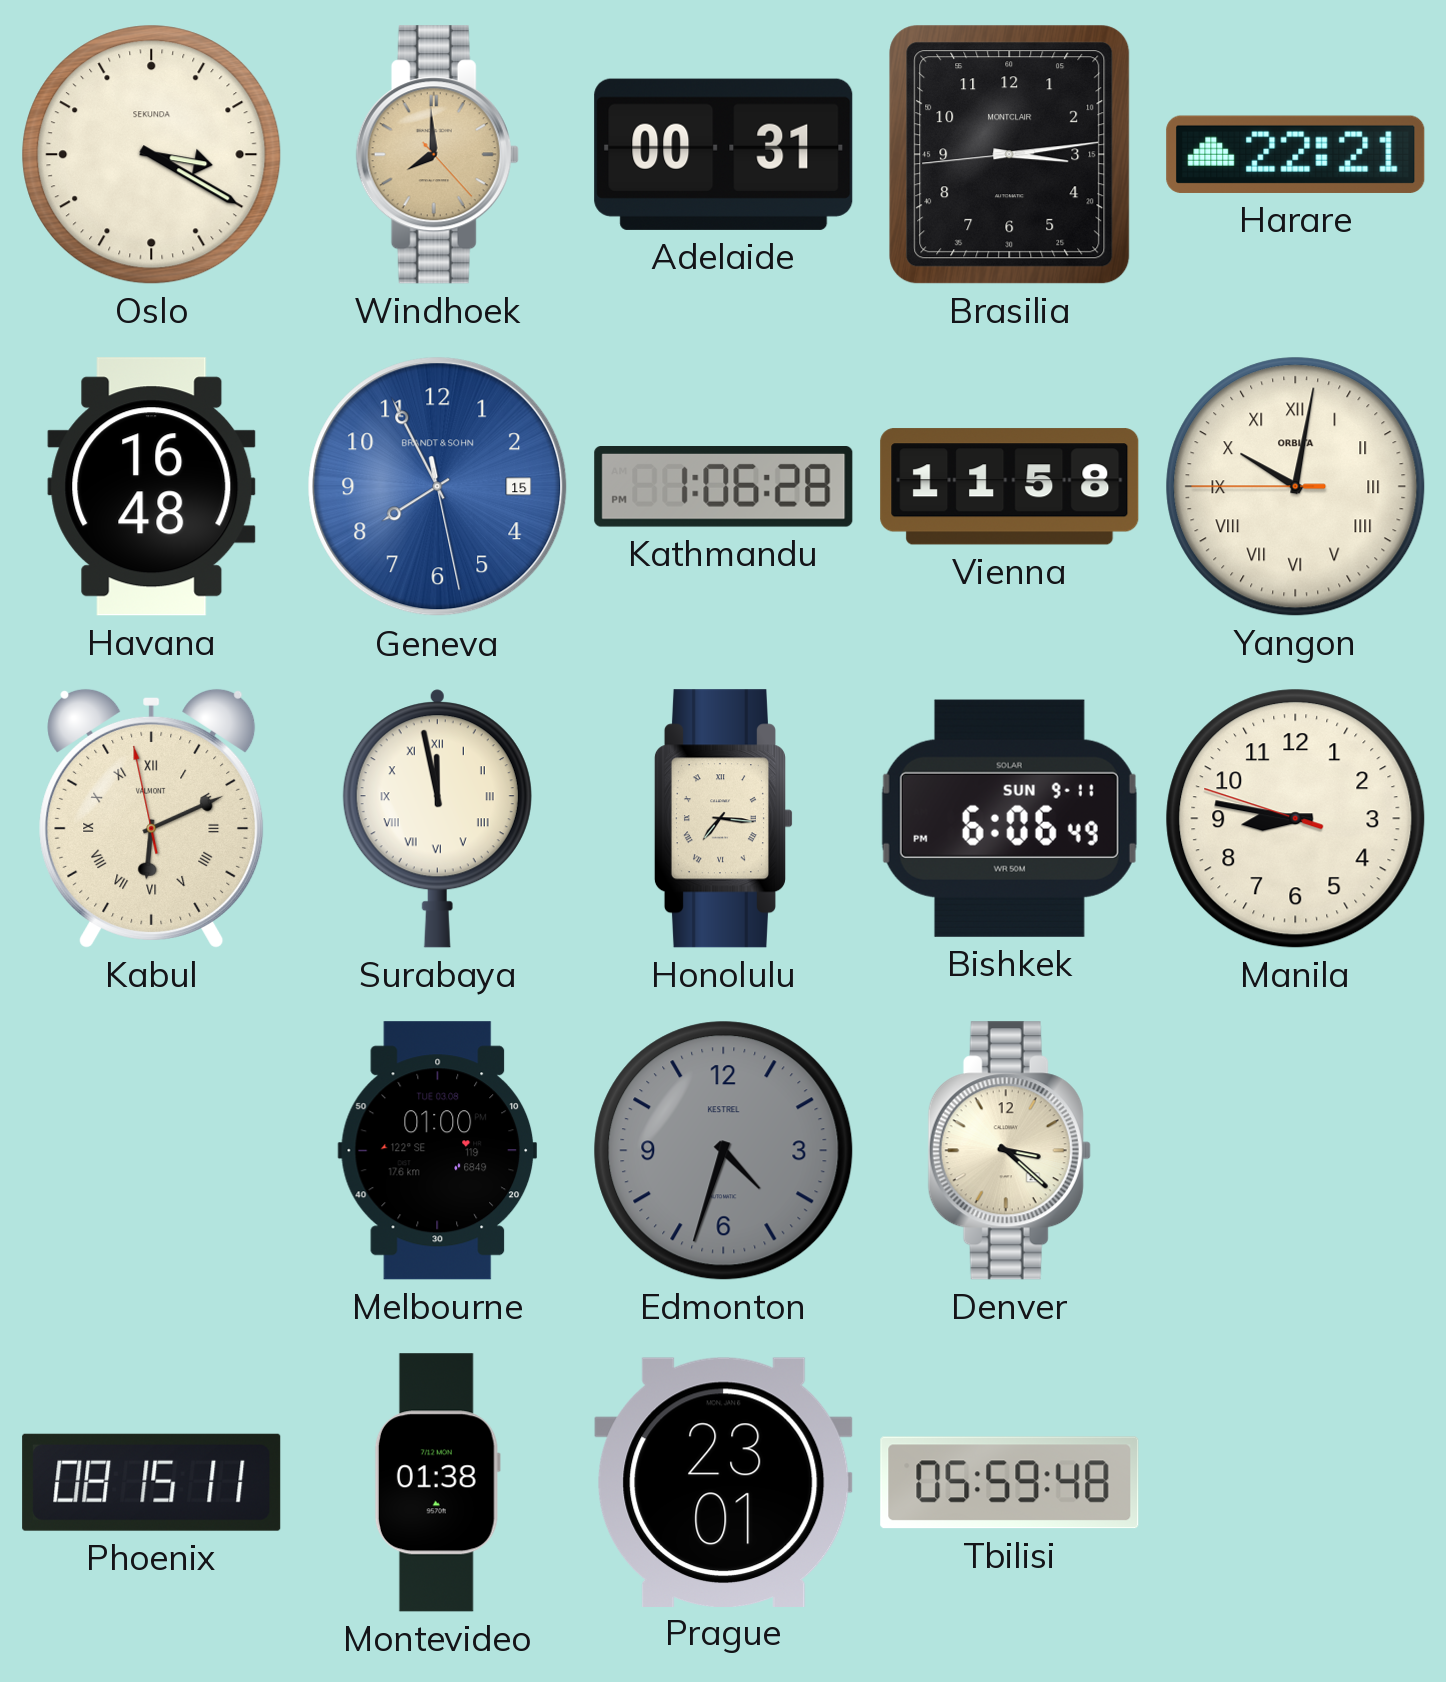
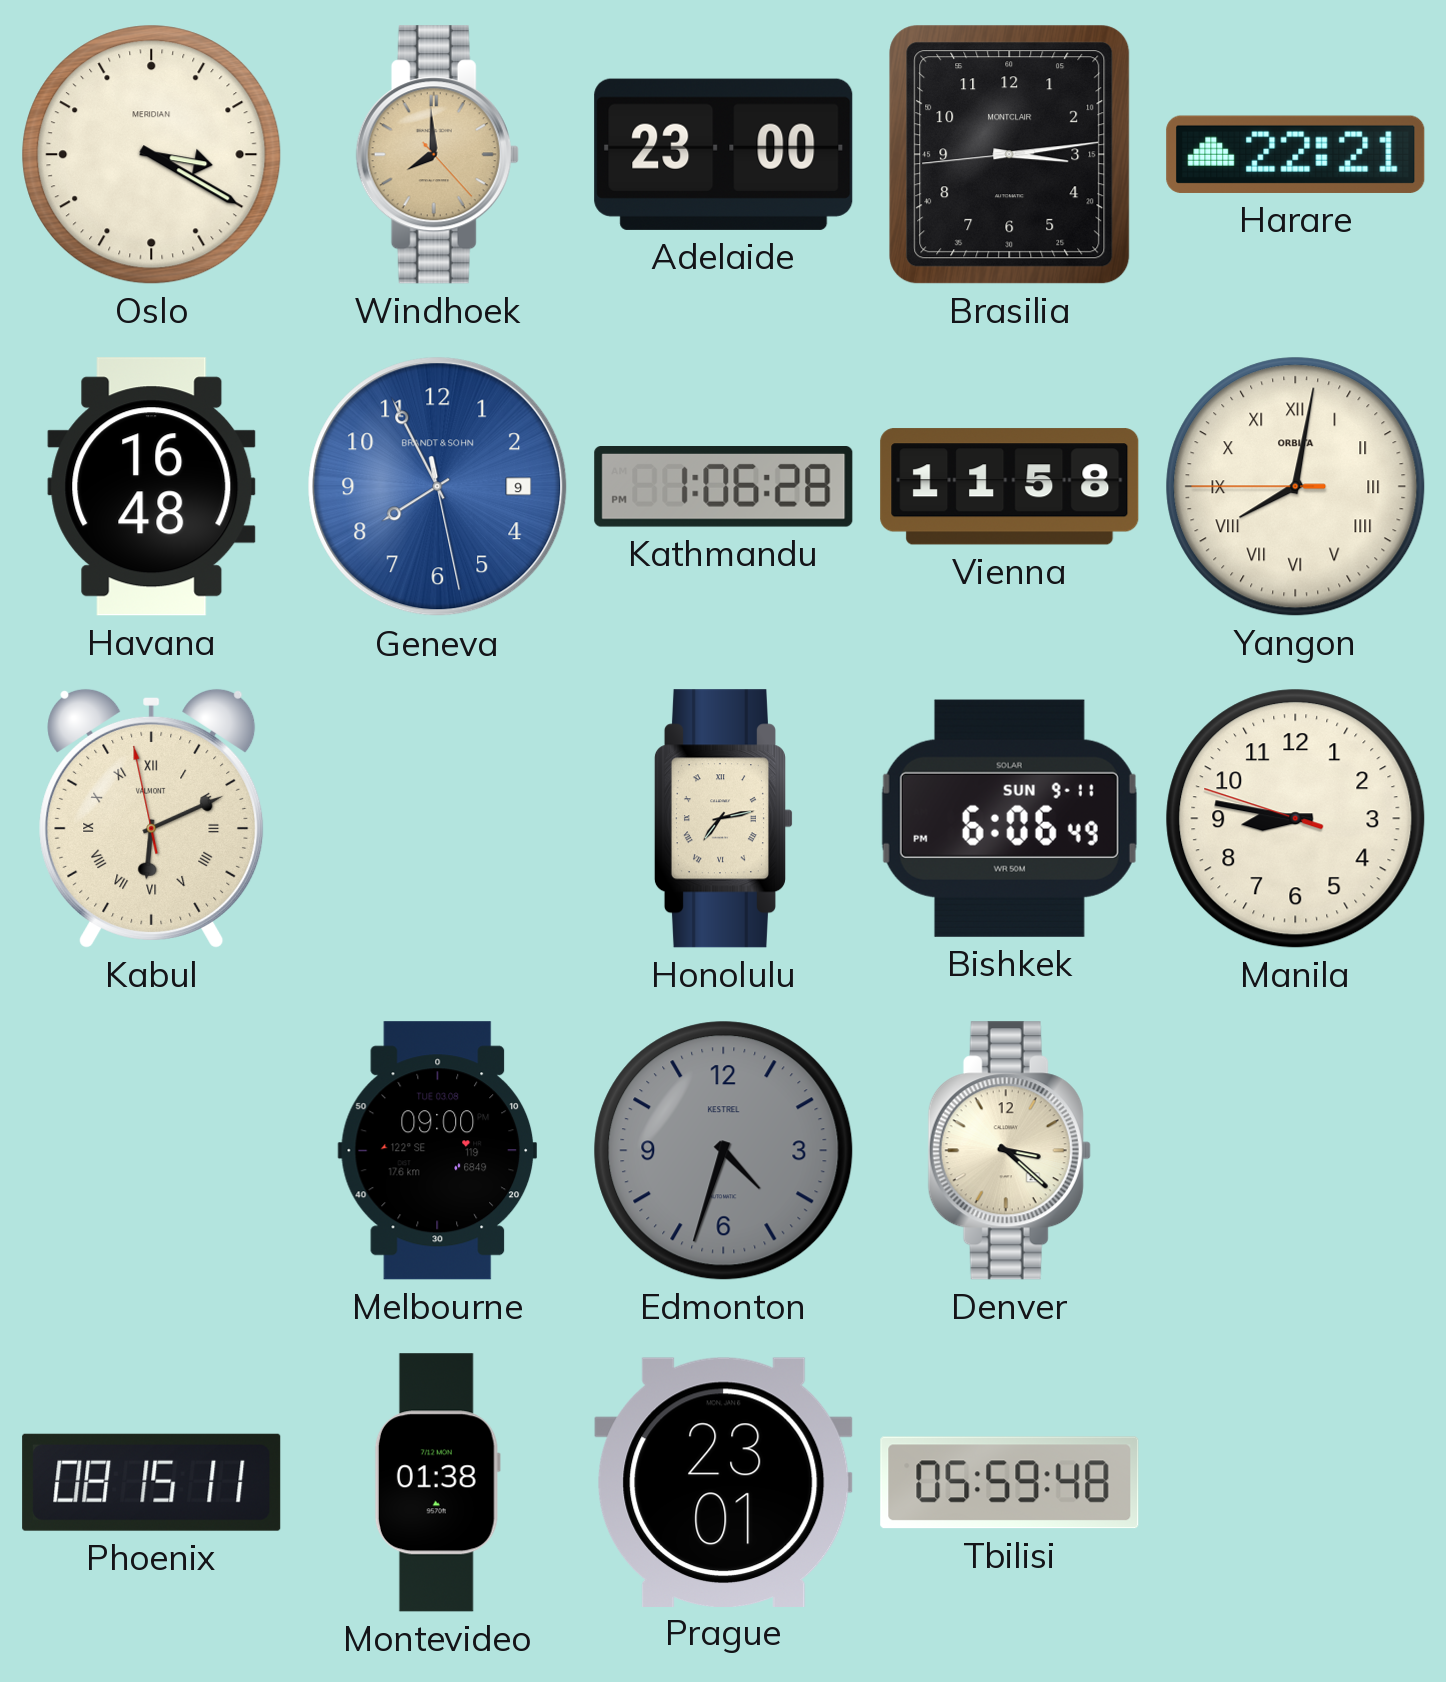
Oslo brand: SEKUNDA -> MERIDIAN
Adelaide: 00:31 -> 23:00
Geneva date: 15 -> 9
Yangon: 10:01 -> 8:01
Surabaya: 11:58 -> none
Honolulu: 7:16 -> 7:13
Melbourne: 01:00 -> 09:00
